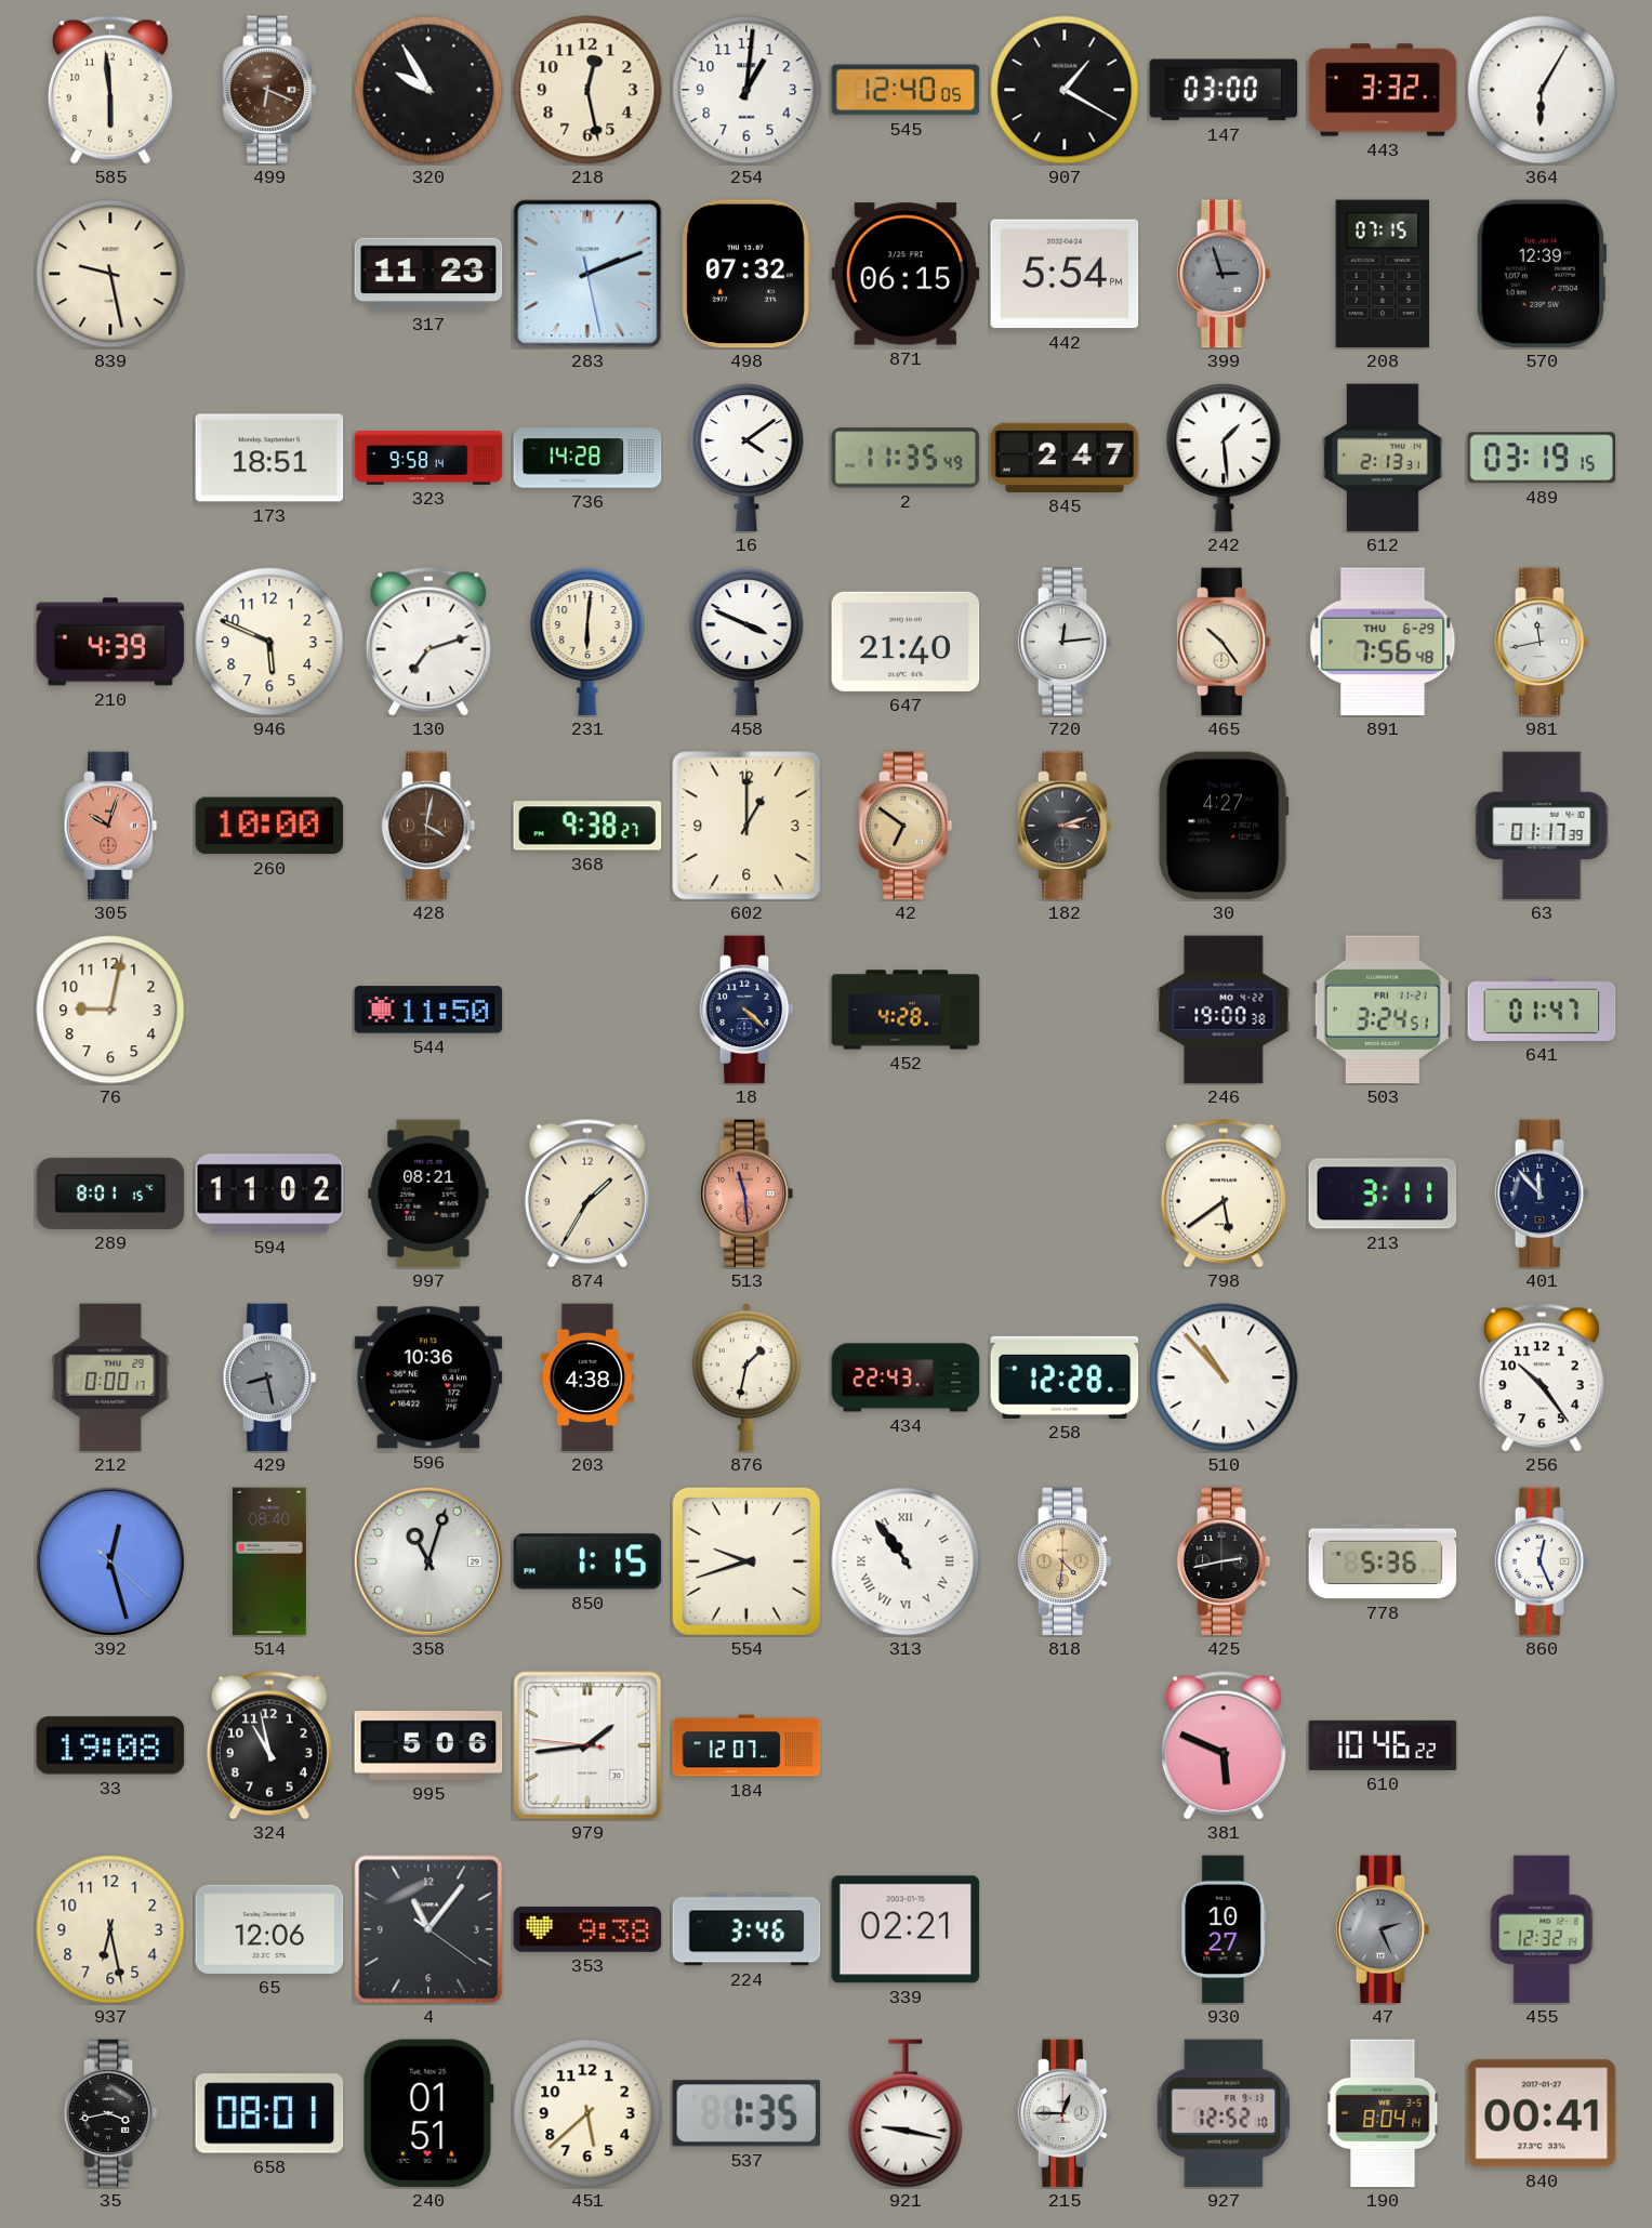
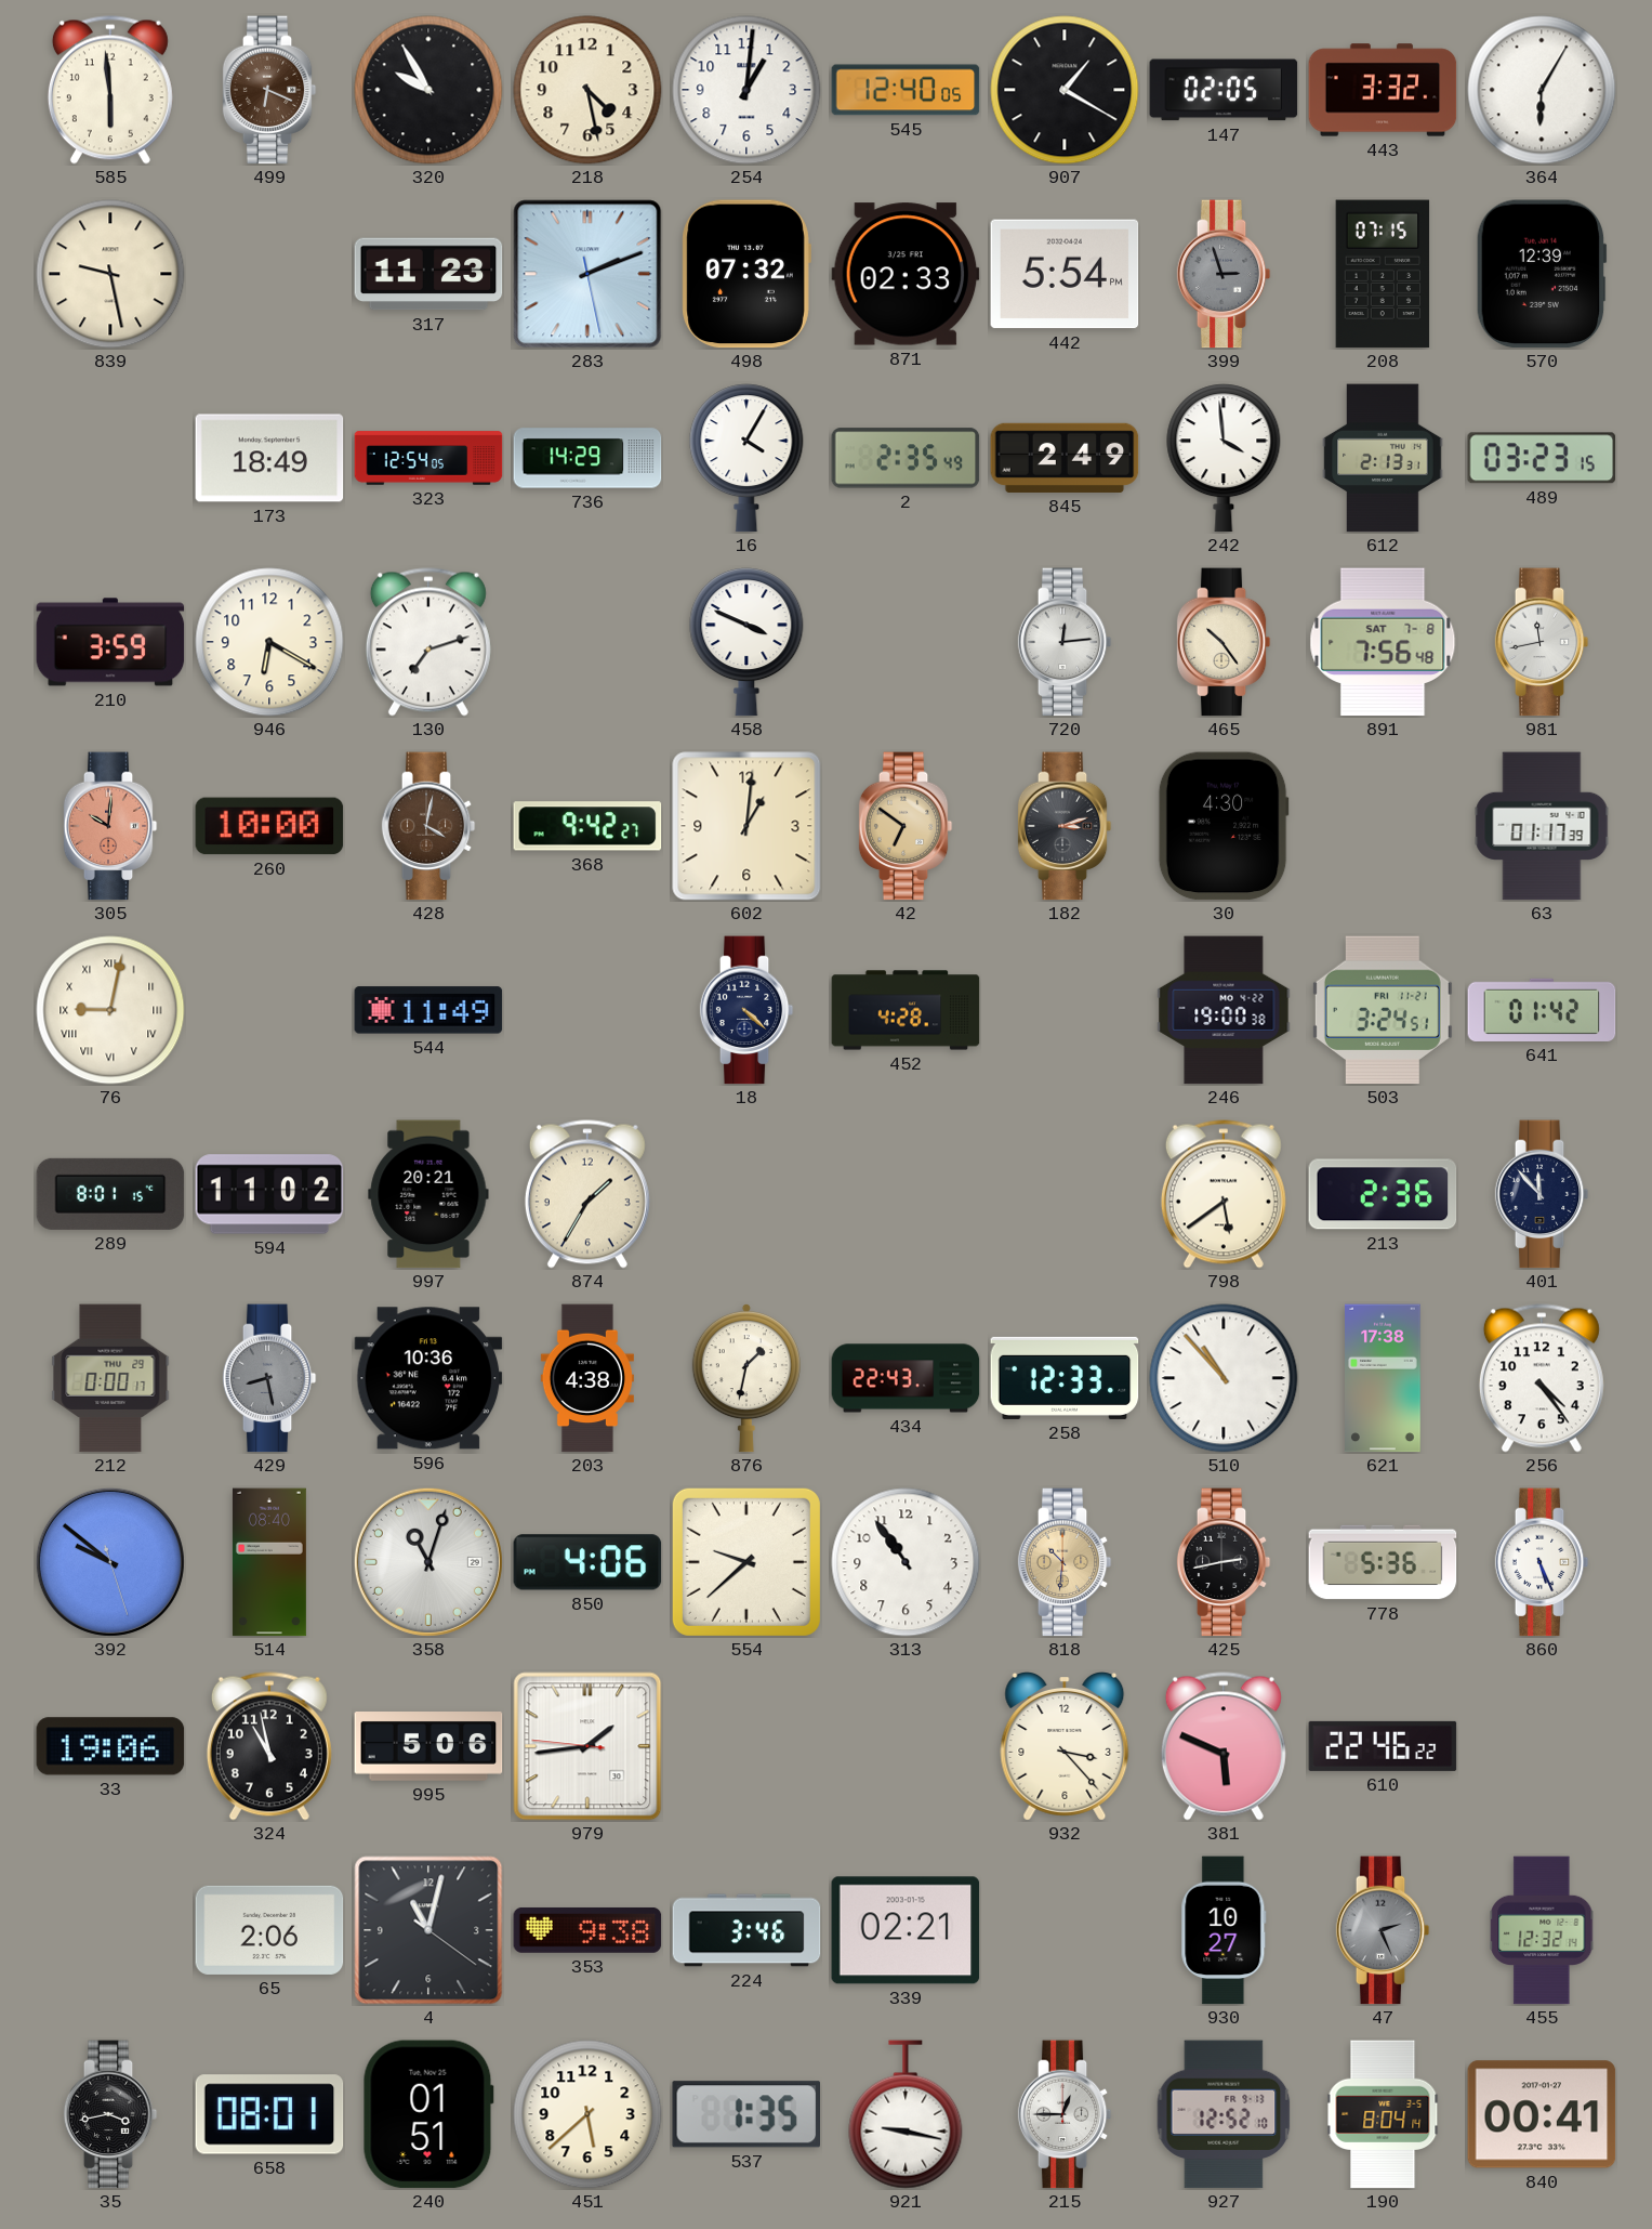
218: 12:28 -> 4:28
147: 03:00 -> 02:05
871: 06:15 -> 02:33
173: 18:51 -> 18:49
323: 9:58 -> 12:54
736: 14:28 -> 14:29
16: 4:09 -> 4:05
2: 11:35 -> 2:35
845: 2:47 -> 2:49
242: 1:29 -> 3:59
489: 03:19 -> 03:23
210: 4:39 -> 3:59
946: 5:49 -> 6:20
231: 6:01 -> none
647: 21:40 -> none
891 date: THU 6-29 -> SAT 7-8
305: 10:03 -> 10:01
368: 9:38 -> 9:42
602: 1:00 -> 1:01
30: 4:27 -> 4:30
76 numerals: Arabic -> Roman
544: 11:50 -> 11:49
641: 01:47 -> 01:42
997: 08:21 -> 20:21
513: 11:29 -> none
213: 3:11 -> 2:36
258: 12:28 -> 12:33
621: none -> 17:38
256: 10:24 -> 4:24
392: 12:27 -> 9:51
850: 1:15 -> 4:06
554: 9:42 -> 9:38
313 numerals: Roman -> Arabic
818: 4:31 -> 10:31
860: 12:26 -> 5:26
33: 19:08 -> 19:06
184: 12:07 -> none
932: none -> 3:23
610: 10:46 -> 22:46
937: 6:28 -> none
65: 12:06 -> 2:06
4: 11:06 -> 11:02
